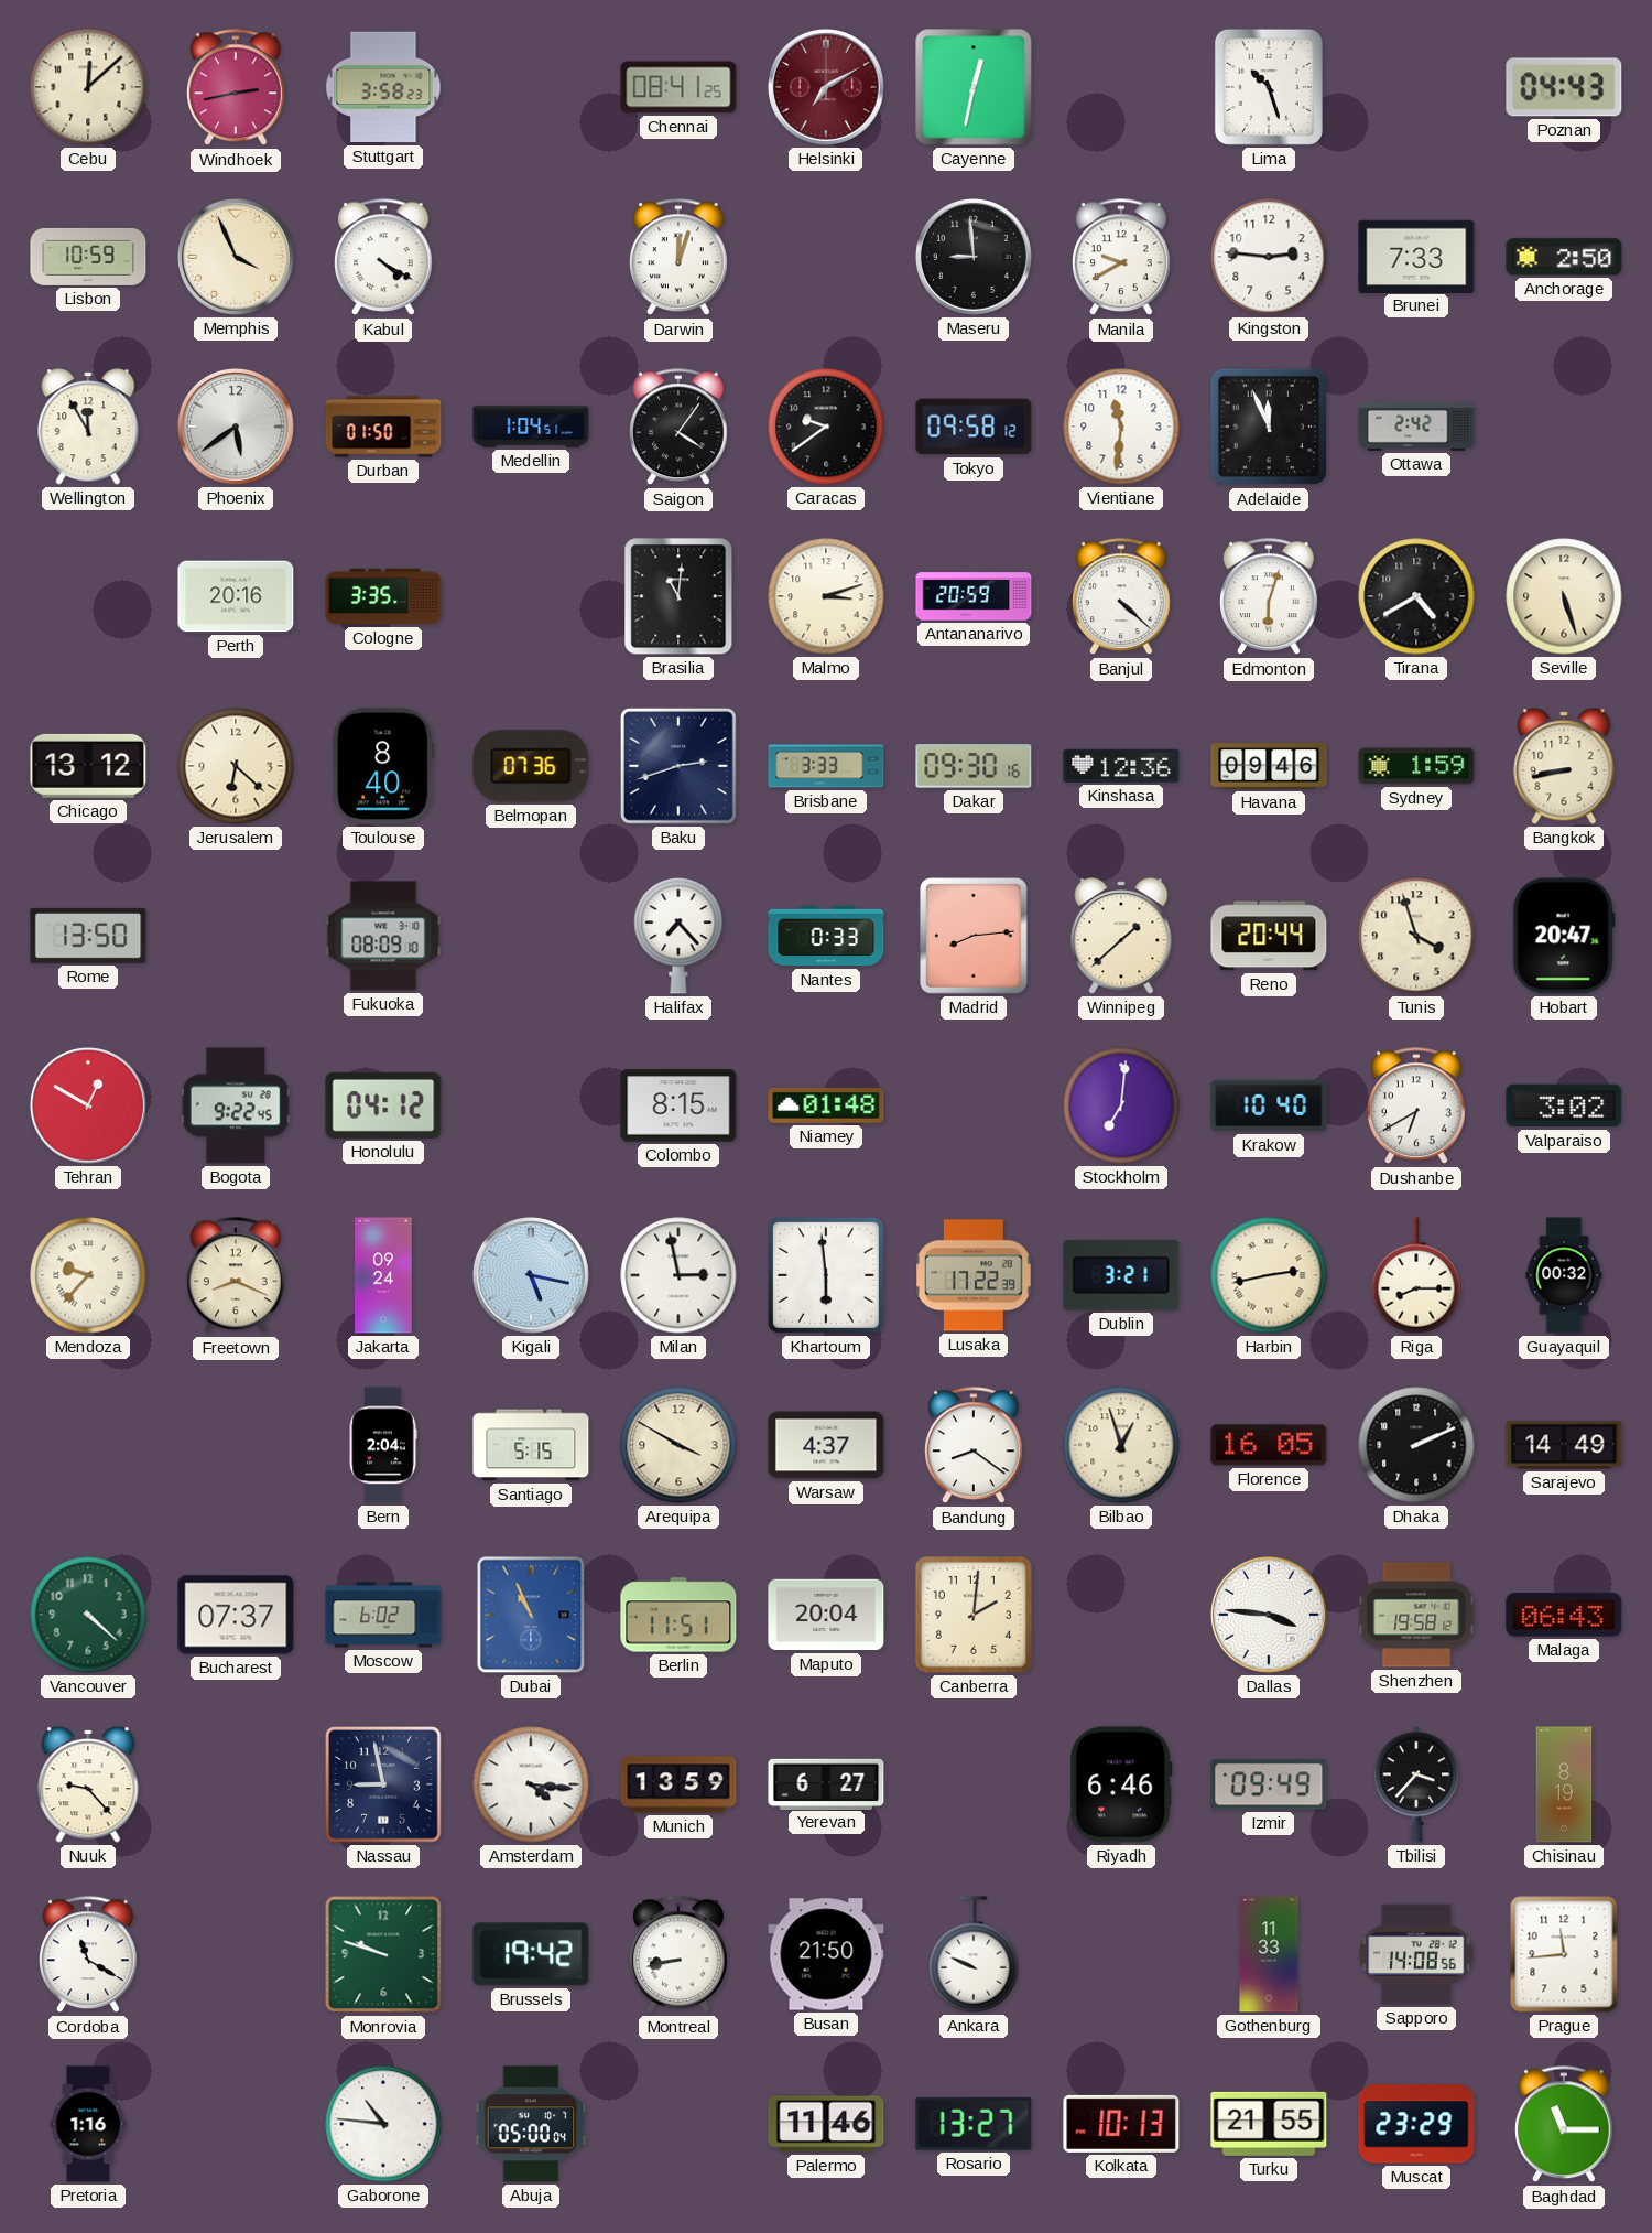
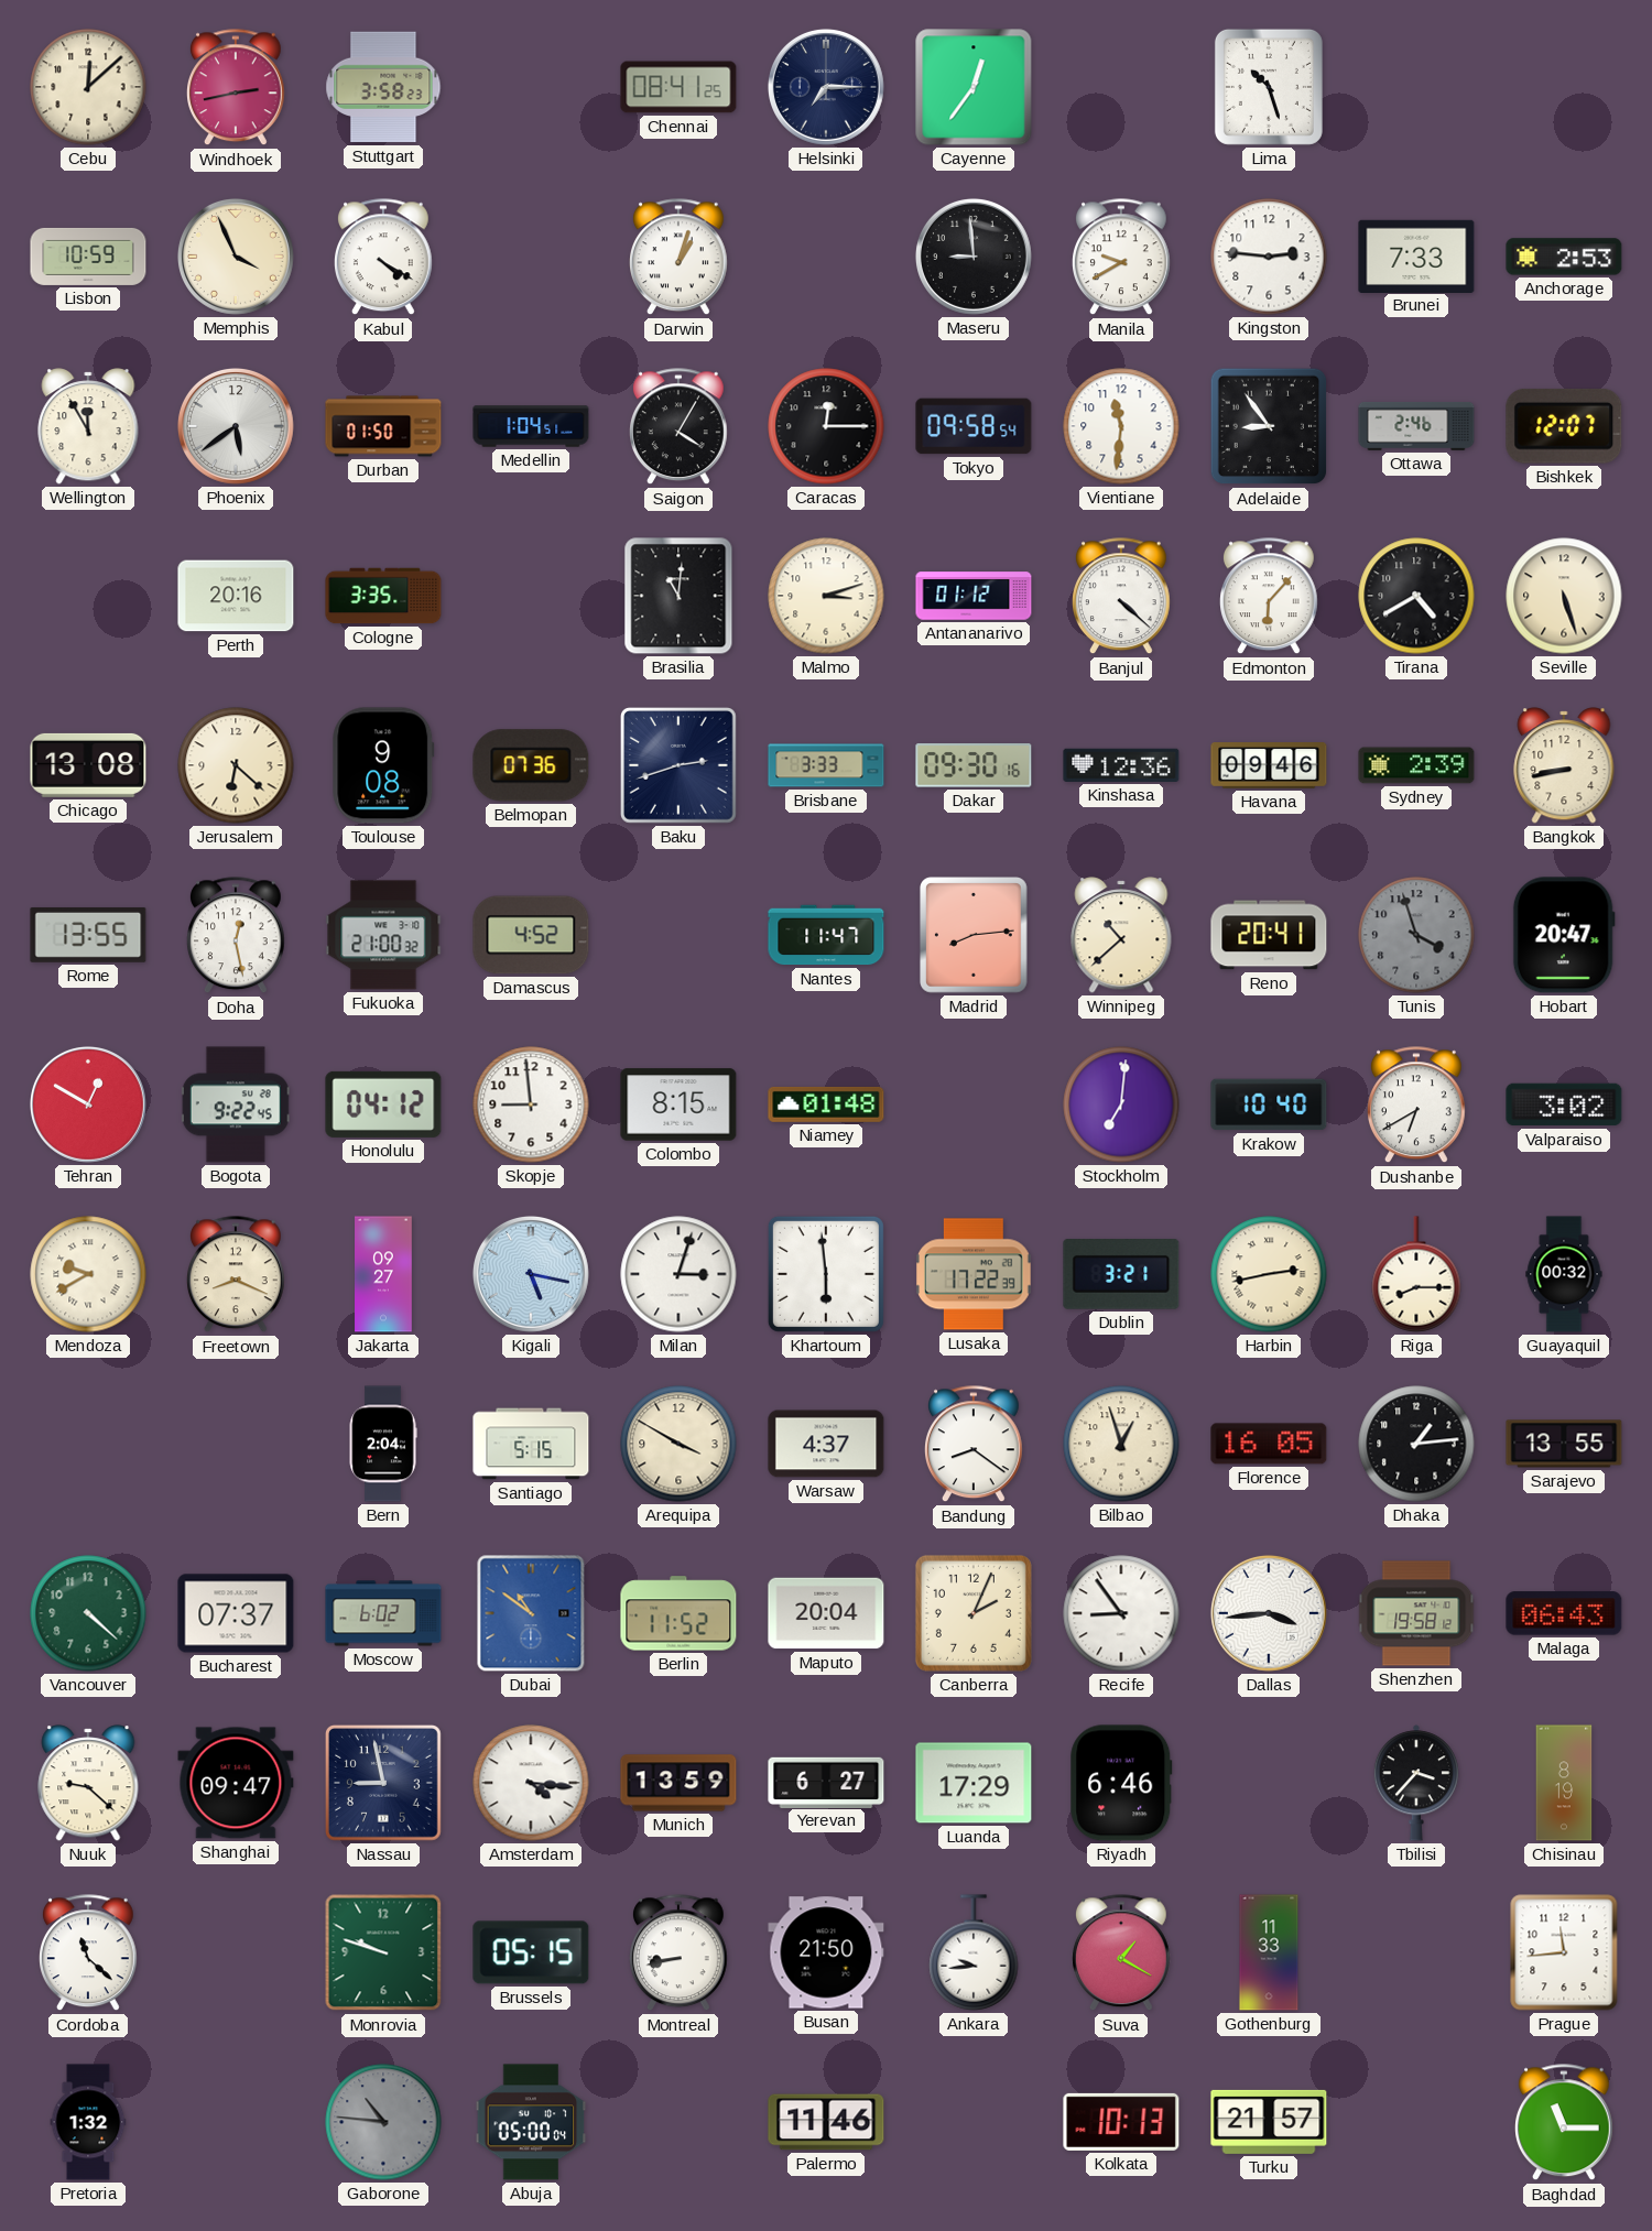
Helsinki: 7:10 -> 7:15
Helsinki dial: burgundy -> navy
Cayenne: 12:32 -> 12:36
Poznan: 04:43 -> none
Darwin: 12:03 -> 1:03
Anchorage: 2:50 -> 2:53
Saigon: 4:06 -> 4:05
Caracas: 9:39 -> 12:15
Tokyo: 09:58:12 -> 09:58:54
Adelaide: 11:56 -> 8:54
Ottawa: 2:42 -> 2:46
Bishkek: none -> 12:07
Antananarivo: 20:59 -> 01:12
Edmonton: 6:03 -> 6:07
Chicago: 13:12 -> 13:08
Toulouse: 8:40 -> 9:08
Sydney: 1:59 -> 2:39
Rome: 13:50 -> 13:55
Doha: none -> 12:28
Fukuoka: 08:09 -> 21:00
Damascus: none -> 4:52
Halifax: 7:23 -> none
Nantes: 0:33 -> 11:47
Winnipeg: 1:38 -> 10:38
Reno: 20:44 -> 20:41
Tunis dial: cream -> grey
Skopje: none -> 8:59
Mendoza: 9:37 -> 9:40
Jakarta: 09:24 -> 09:27
Milan: 2:58 -> 3:03
Dhaka: 2:11 -> 1:14
Sarajevo: 14:49 -> 13:55
Dubai: 10:56 -> 10:51
Berlin: 11:51 -> 11:52
Canberra: 2:01 -> 2:04
Recife: none -> 8:54
Dallas: 3:46 -> 3:44
Nuuk: 9:23 -> 9:22
Shanghai: none -> 09:47
Luanda: none -> 17:29
Izmir: 09:49 -> none
Cordoba: 11:20 -> 11:22
Brussels: 19:42 -> 05:15
Ankara: 9:49 -> 9:44
Suva: none -> 1:20
Sapporo: 14:08 -> none
Pretoria: 1:16 -> 1:32
Gaborone dial: white -> grey
Rosario: 13:27 -> none
Turku: 21:55 -> 21:57
Muscat: 23:29 -> none
